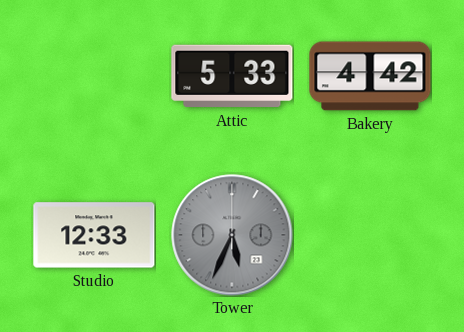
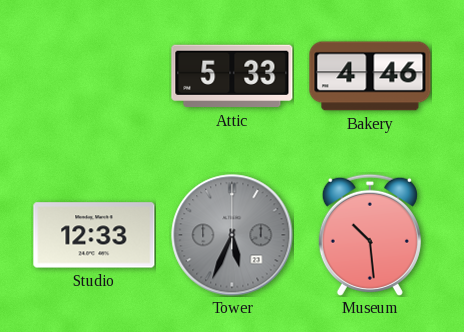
Bakery: 4:42 -> 4:46
Museum: none -> 10:29
